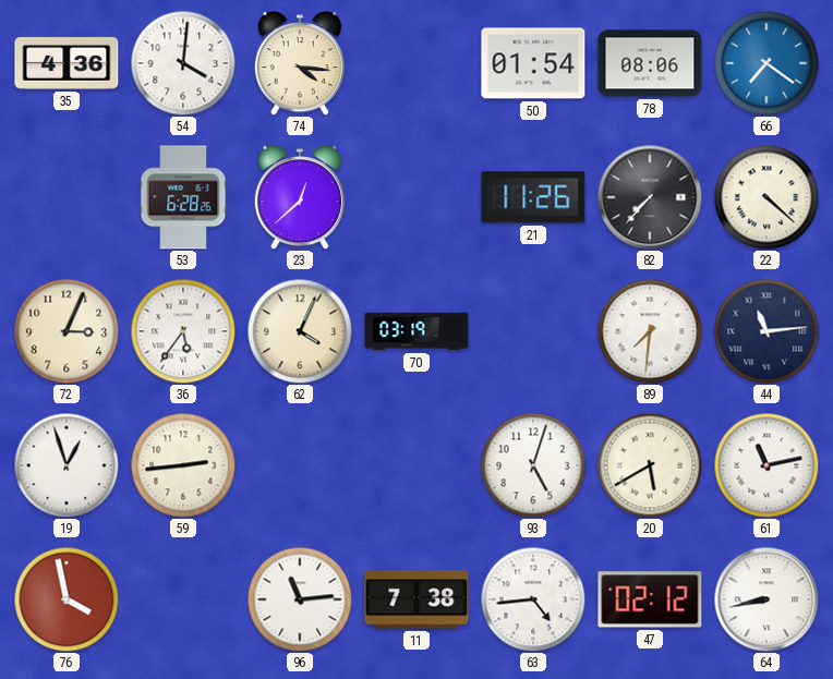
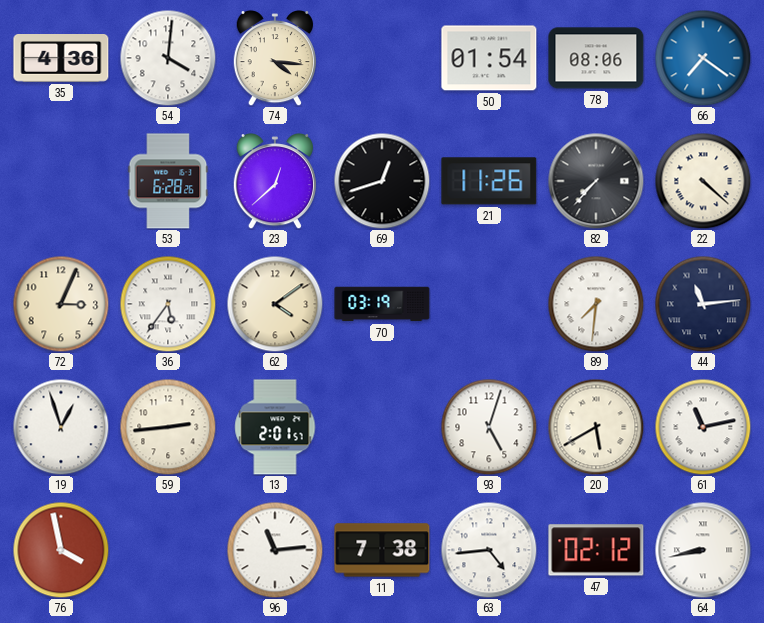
69: none -> 12:42
62: 4:04 -> 4:09
13: none -> 2:01
